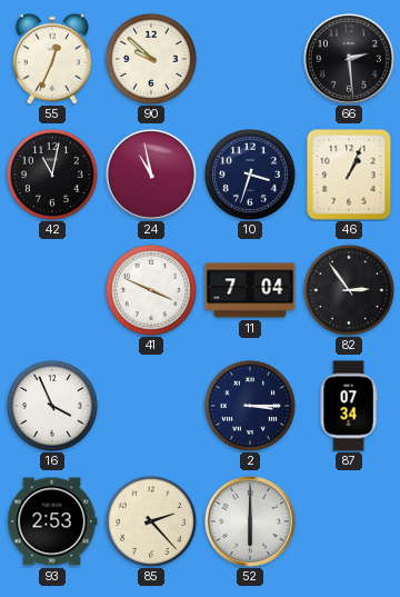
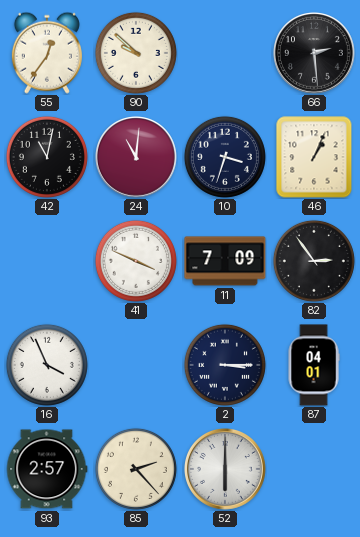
55: 12:34 -> 12:36
24: 10:58 -> 11:01
11: 7:04 -> 7:09
87: 07:34 -> 04:01
93: 2:53 -> 2:57
